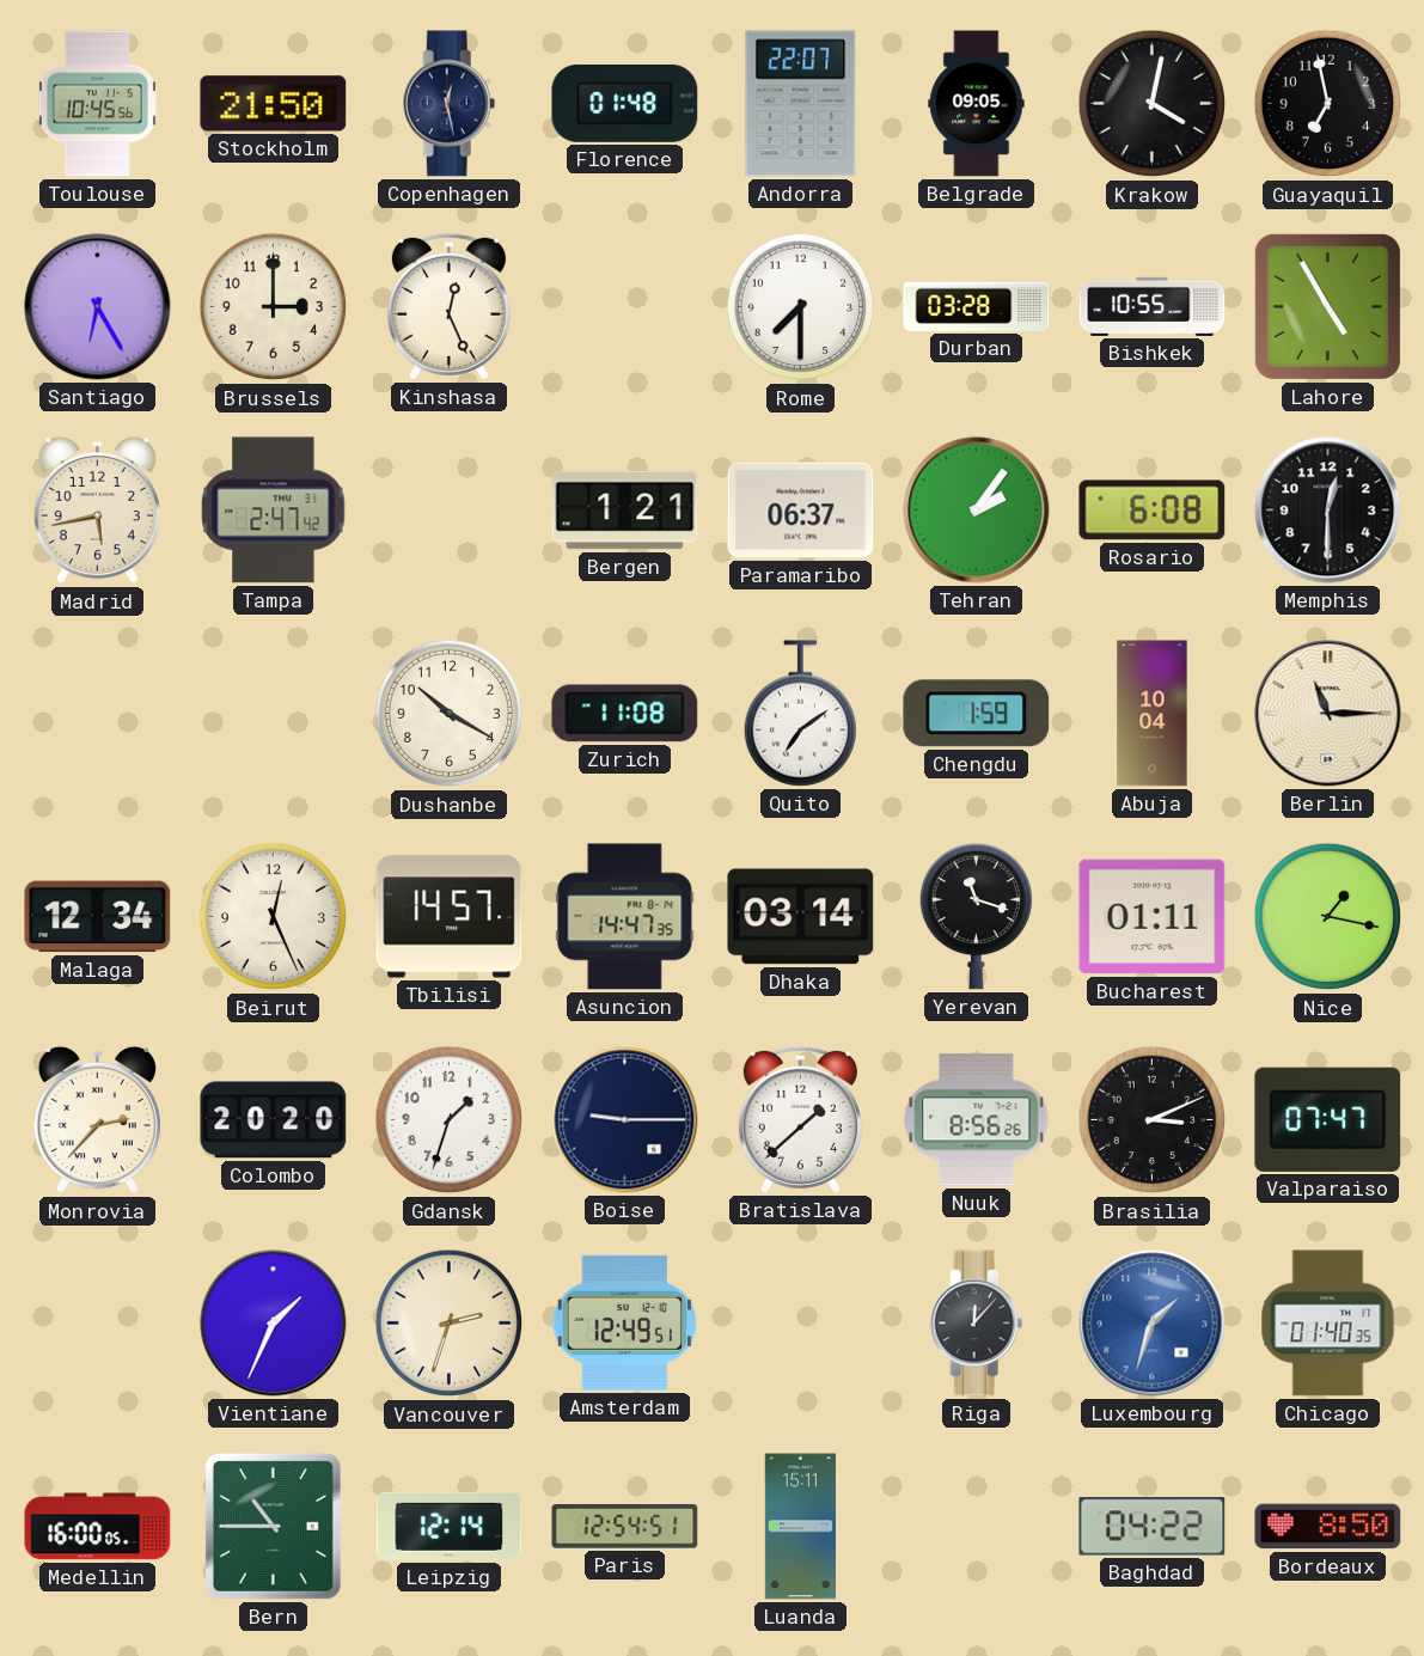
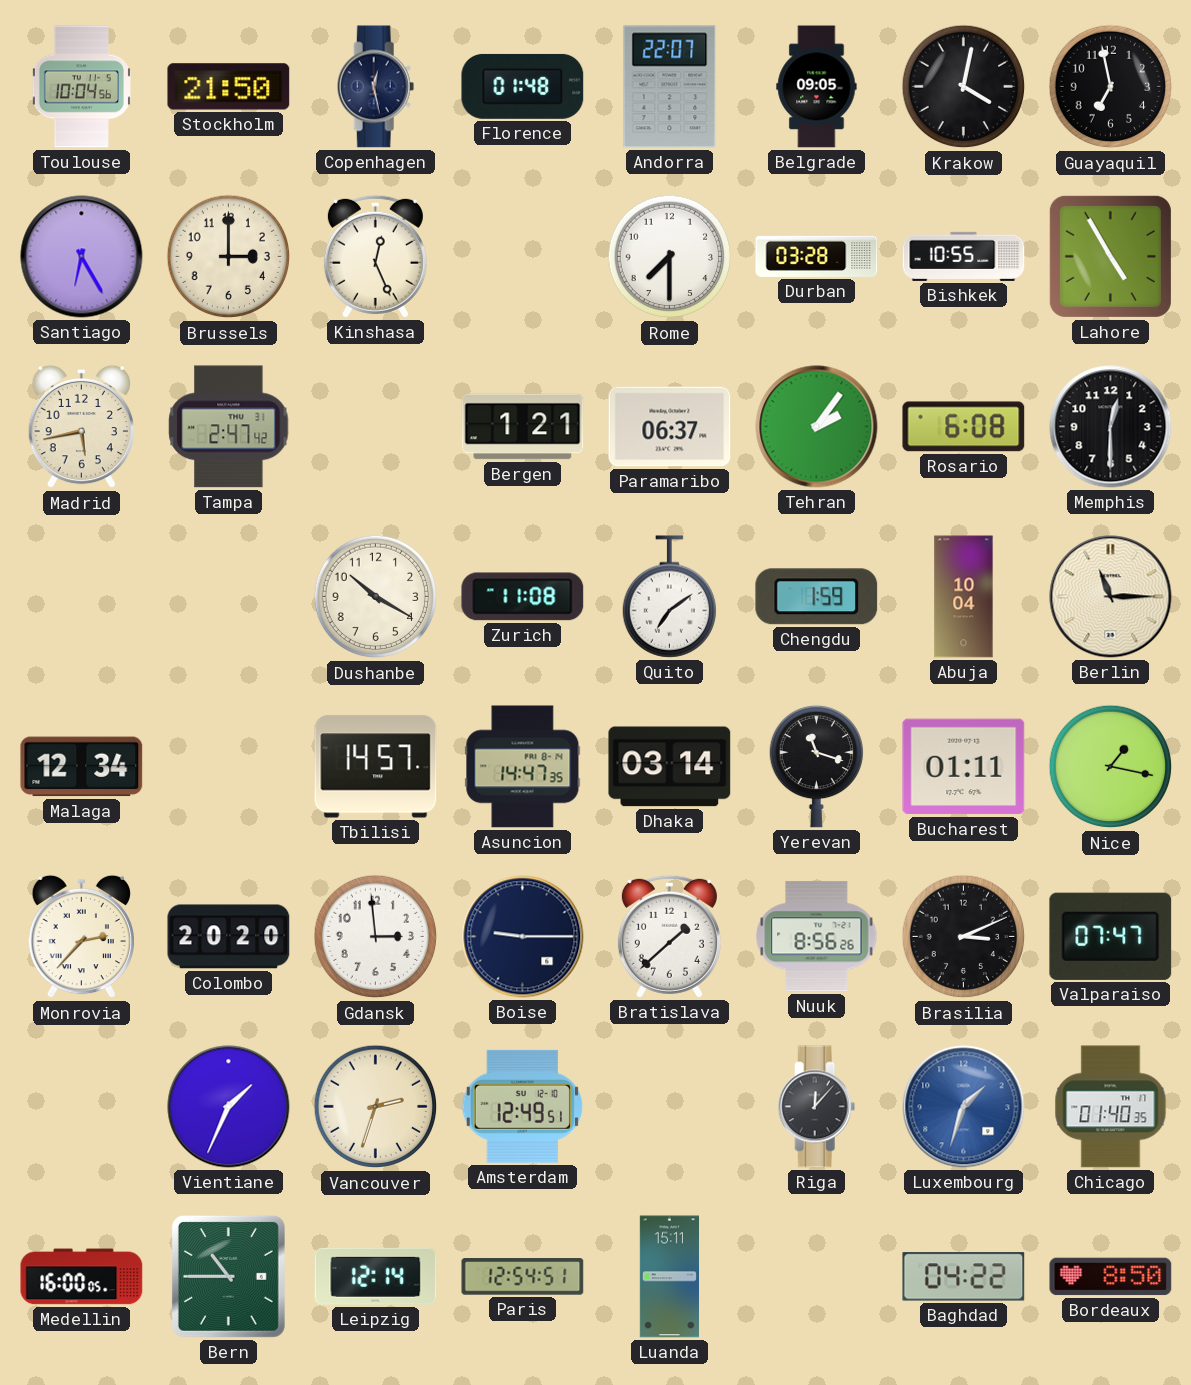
Toulouse: 10:45 -> 10:04
Beirut: 12:26 -> none
Gdansk: 1:33 -> 2:59
